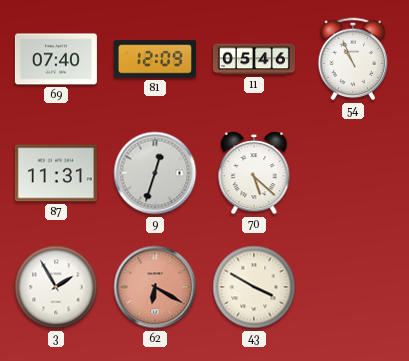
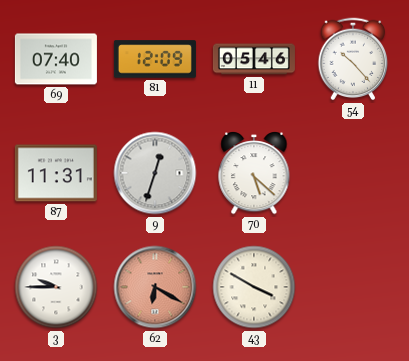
54: 10:56 -> 10:23
3: 1:55 -> 9:45
